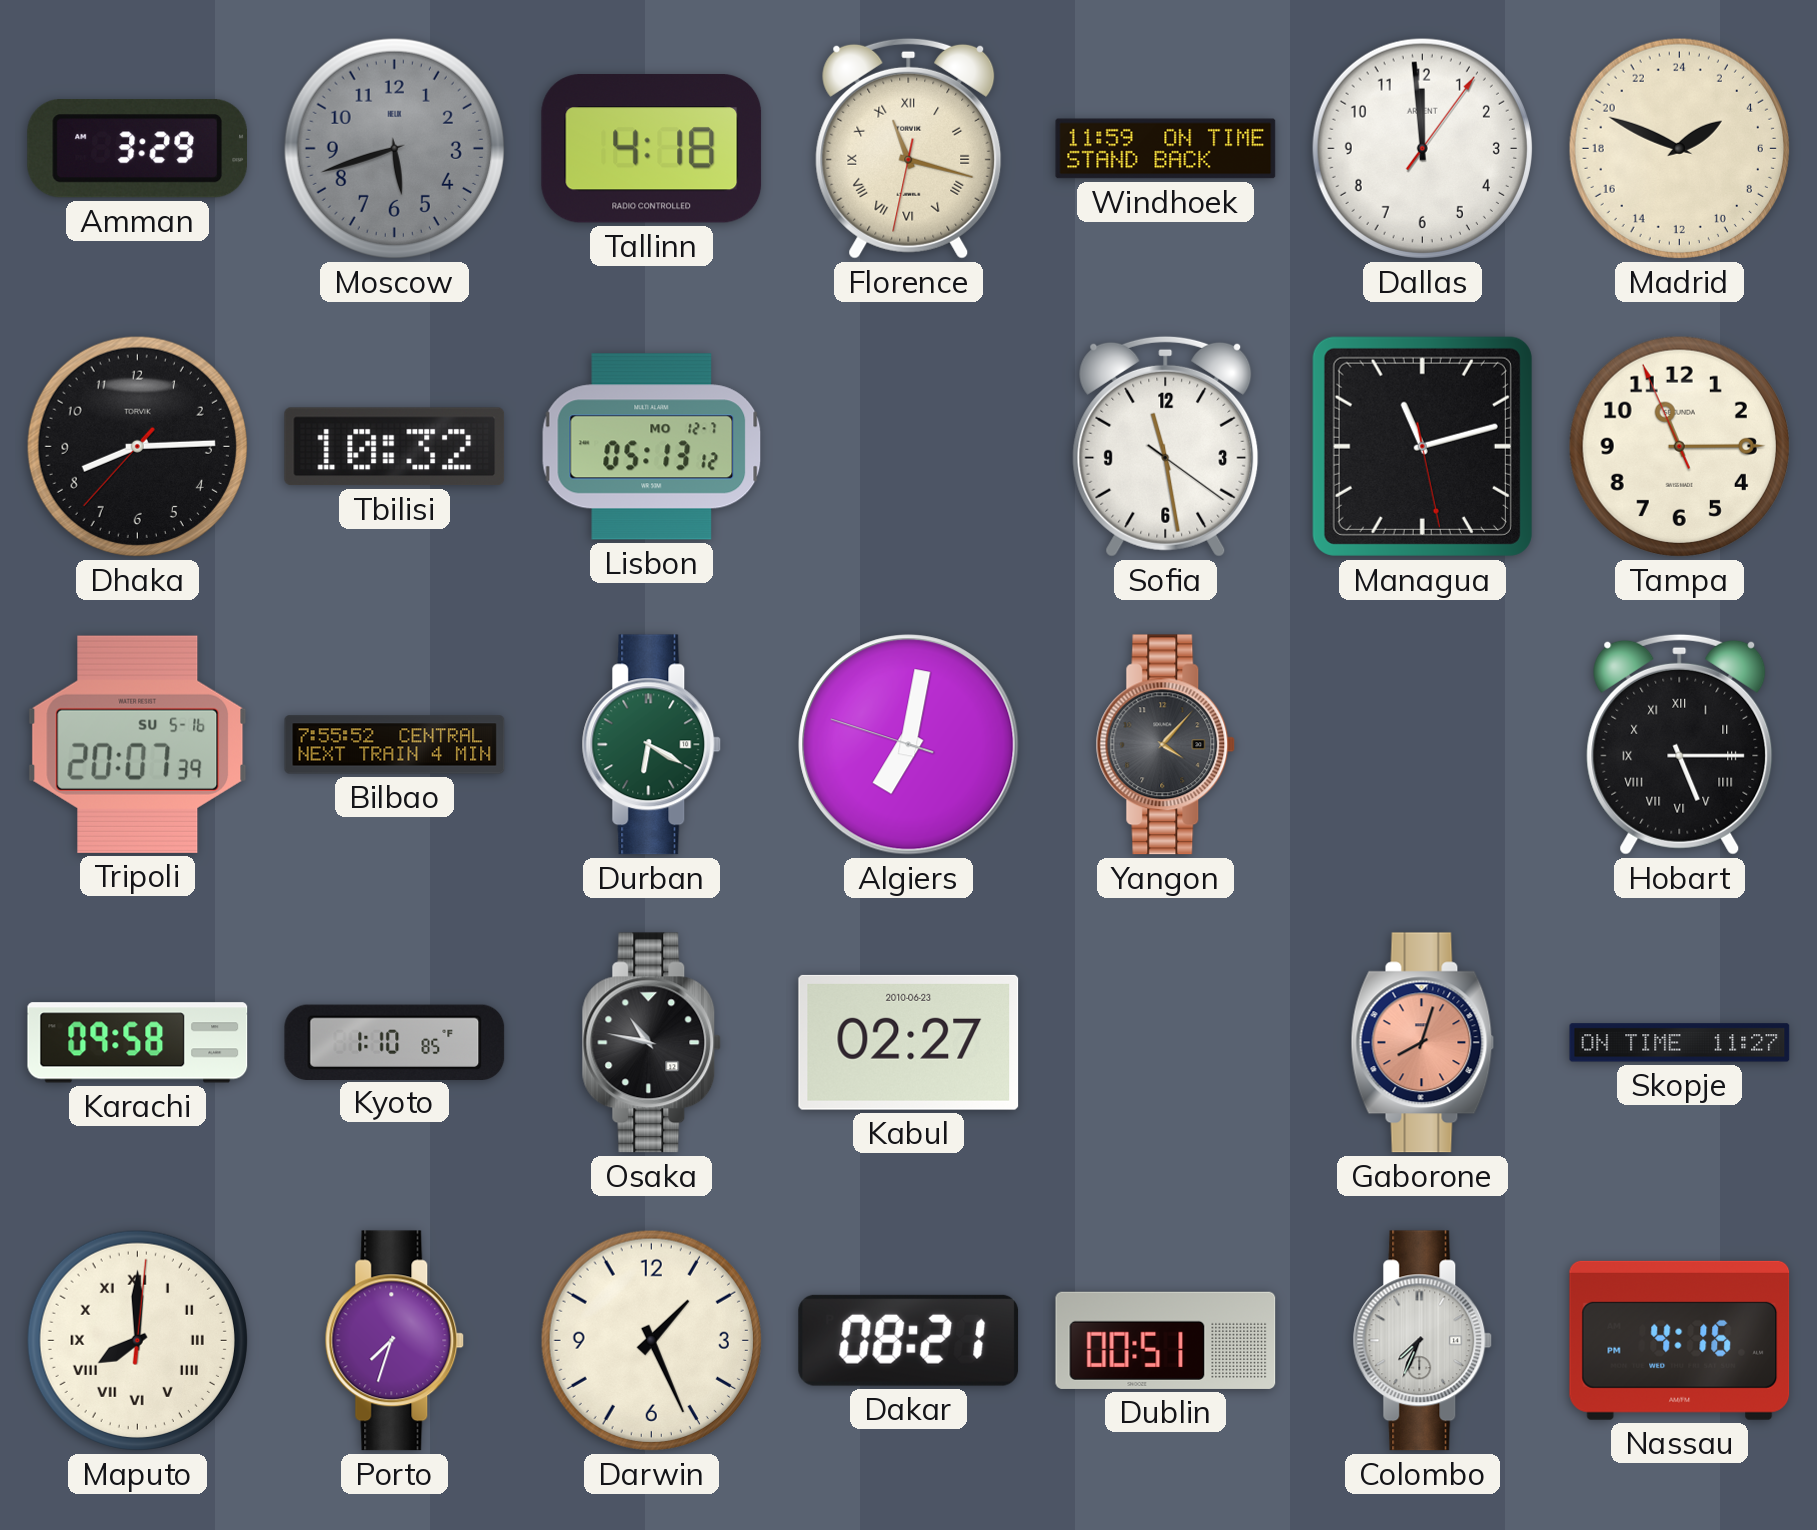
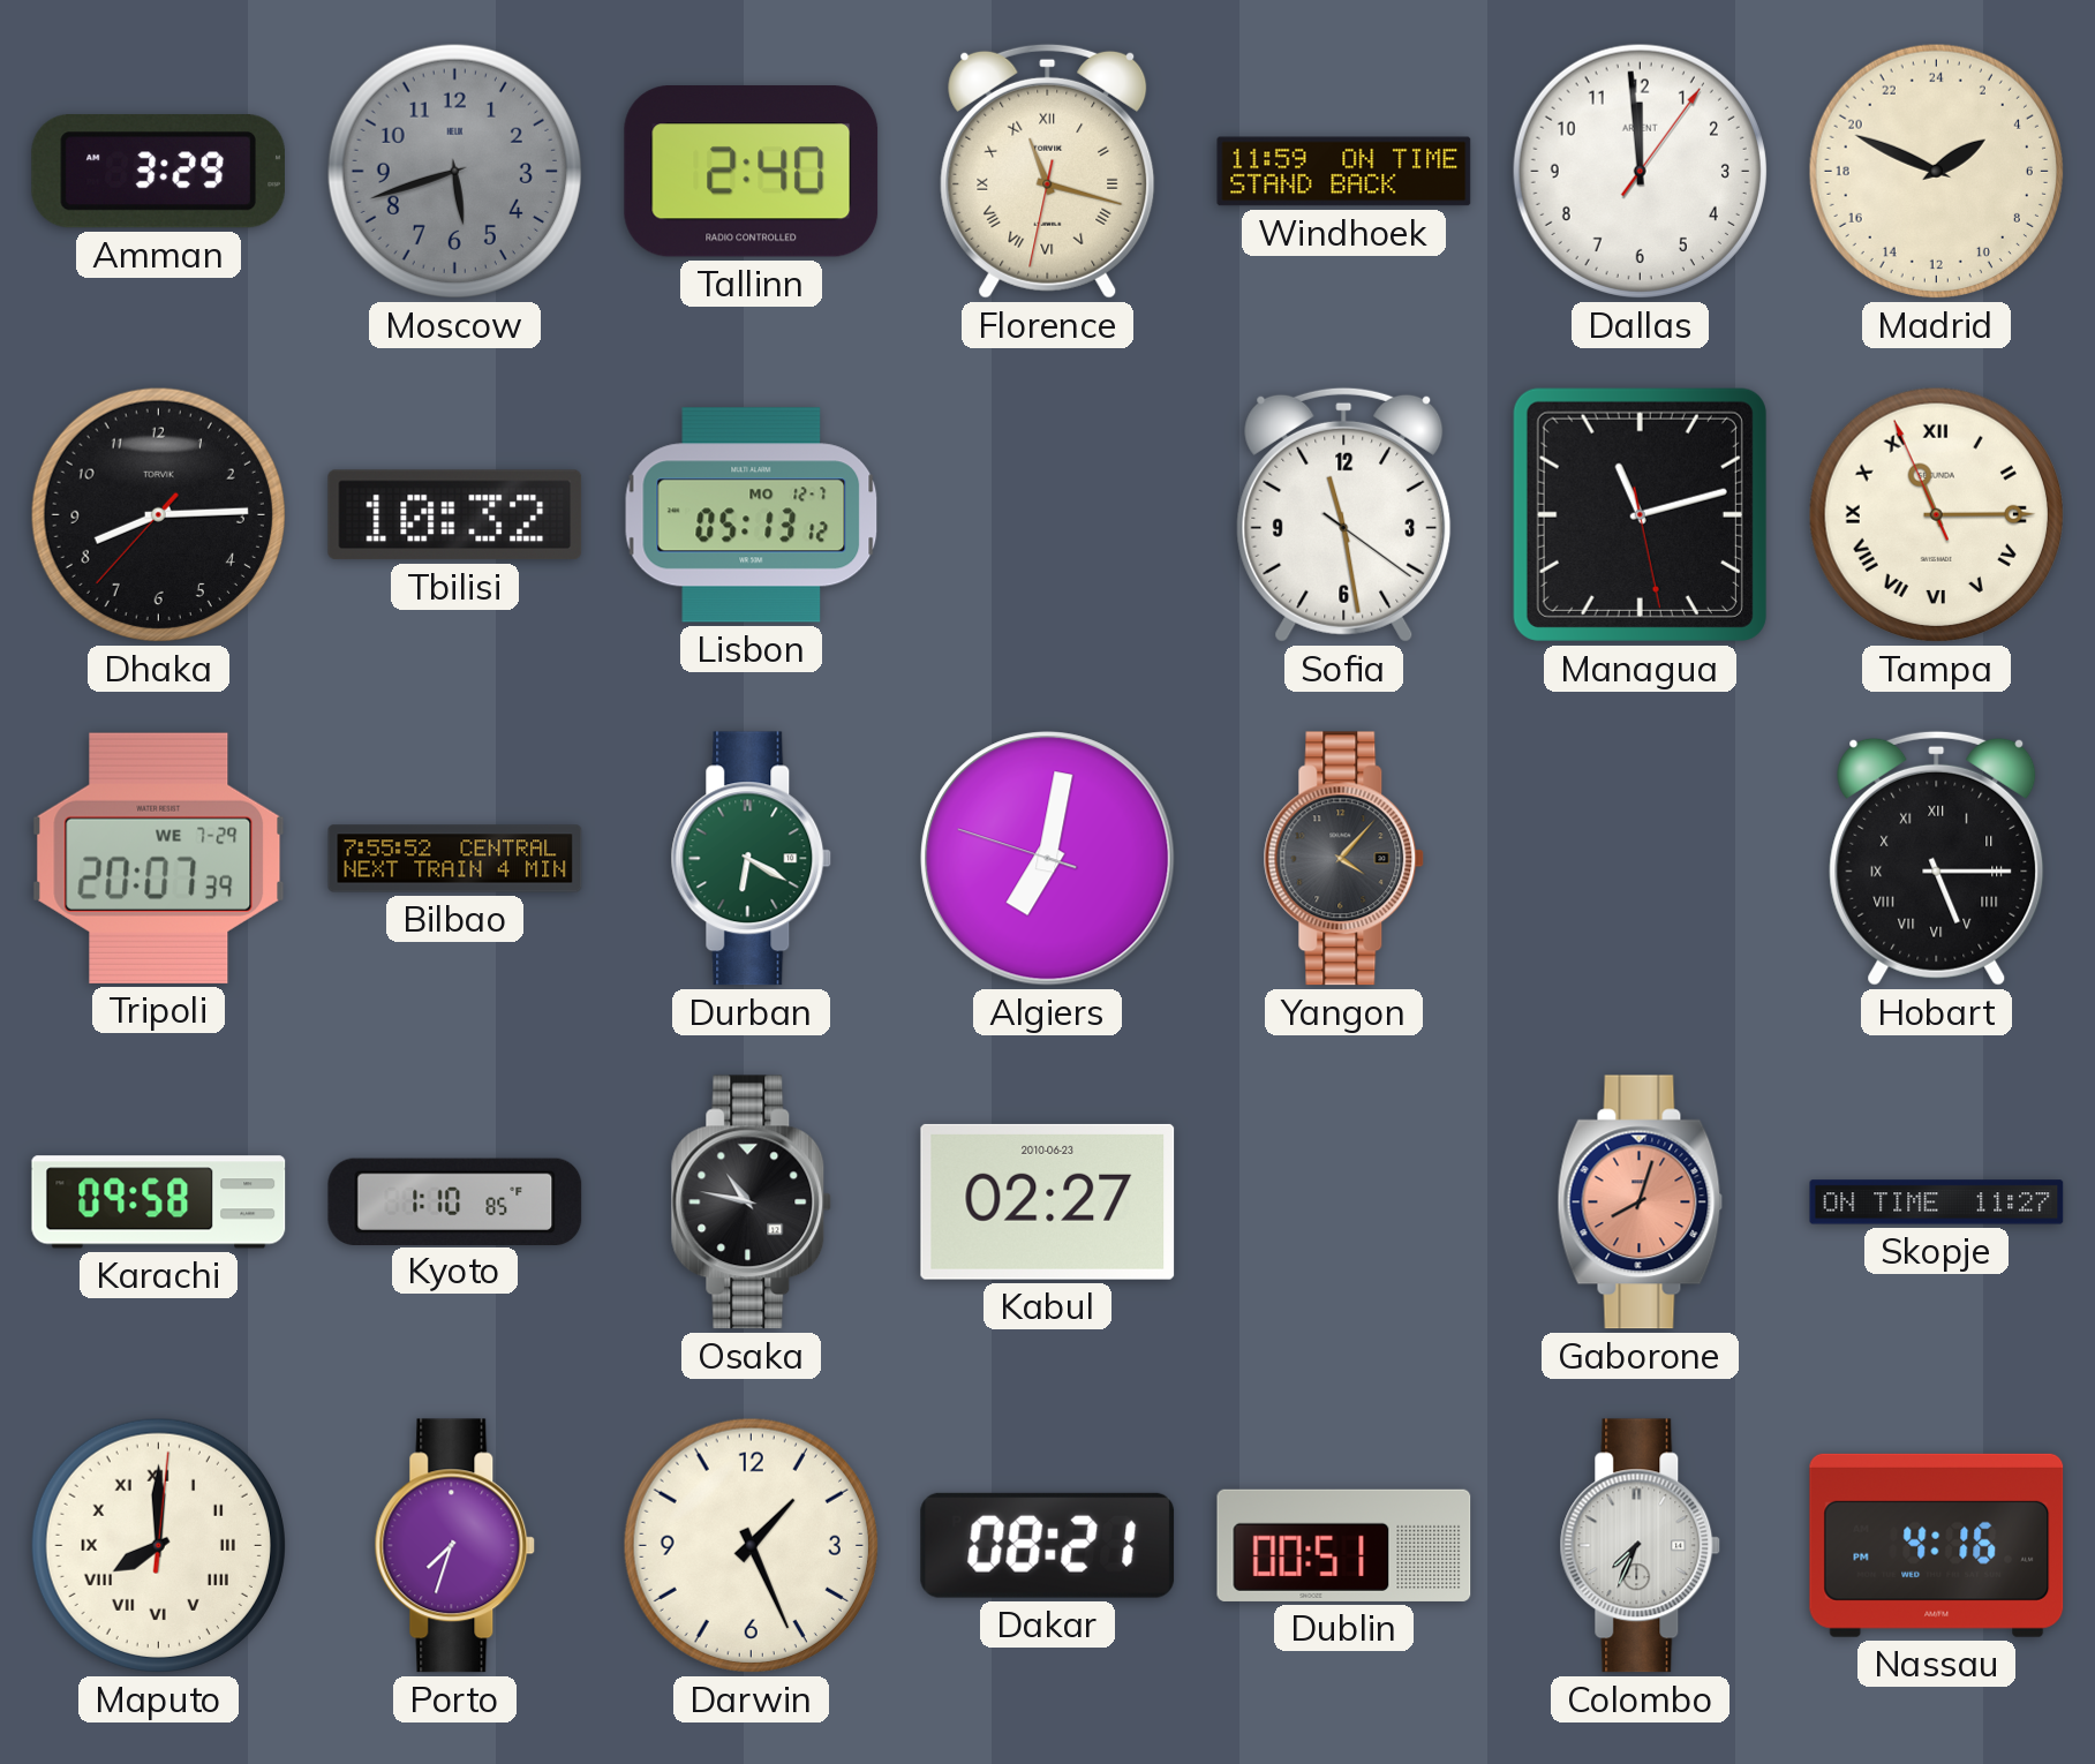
Tallinn: 4:18 -> 2:40
Tampa numerals: Arabic -> Roman
Tripoli date: SU 5-16 -> WE 7-29
